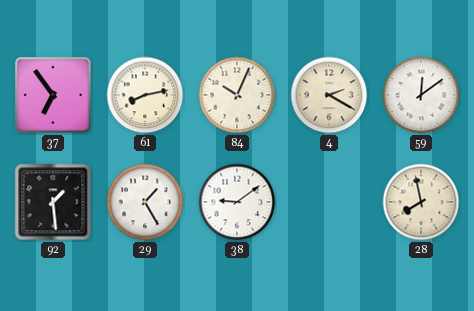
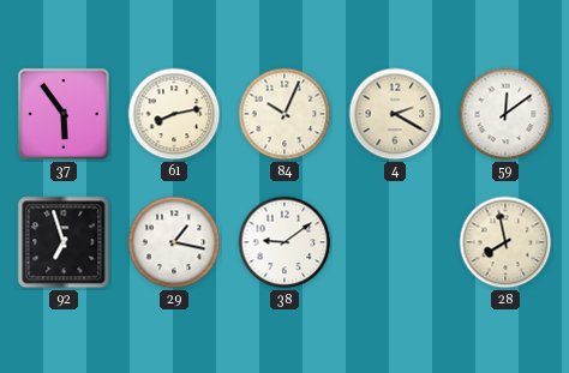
37: 6:54 -> 5:54
92: 1:29 -> 6:57
29: 1:25 -> 1:17
